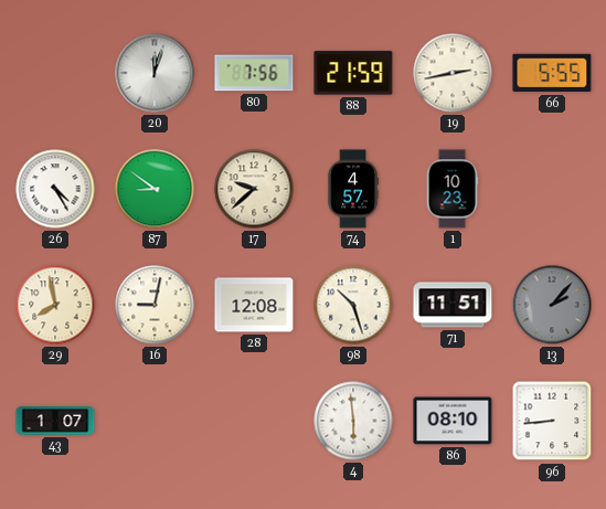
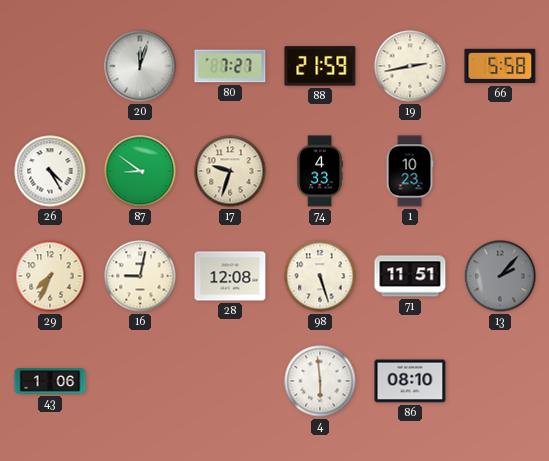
80: 7:56 -> 7:27
66: 5:55 -> 5:58
17: 9:38 -> 9:33
74: 4:57 -> 4:33
29: 7:58 -> 7:34
98: 10:27 -> 5:27
43: 1:07 -> 1:06
96: 8:44 -> none
